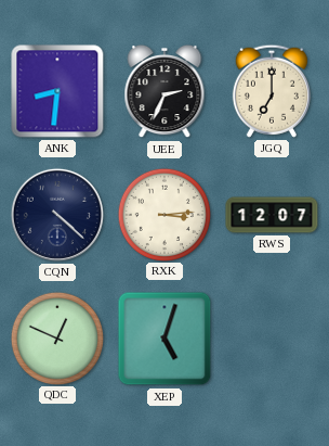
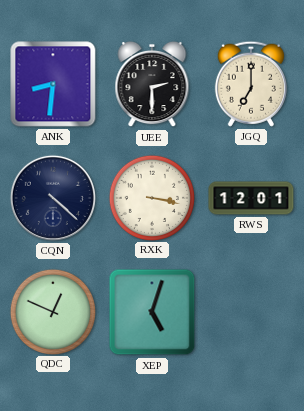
UEE: 2:34 -> 2:30
RXK: 3:14 -> 3:17
RWS: 12:07 -> 12:01
